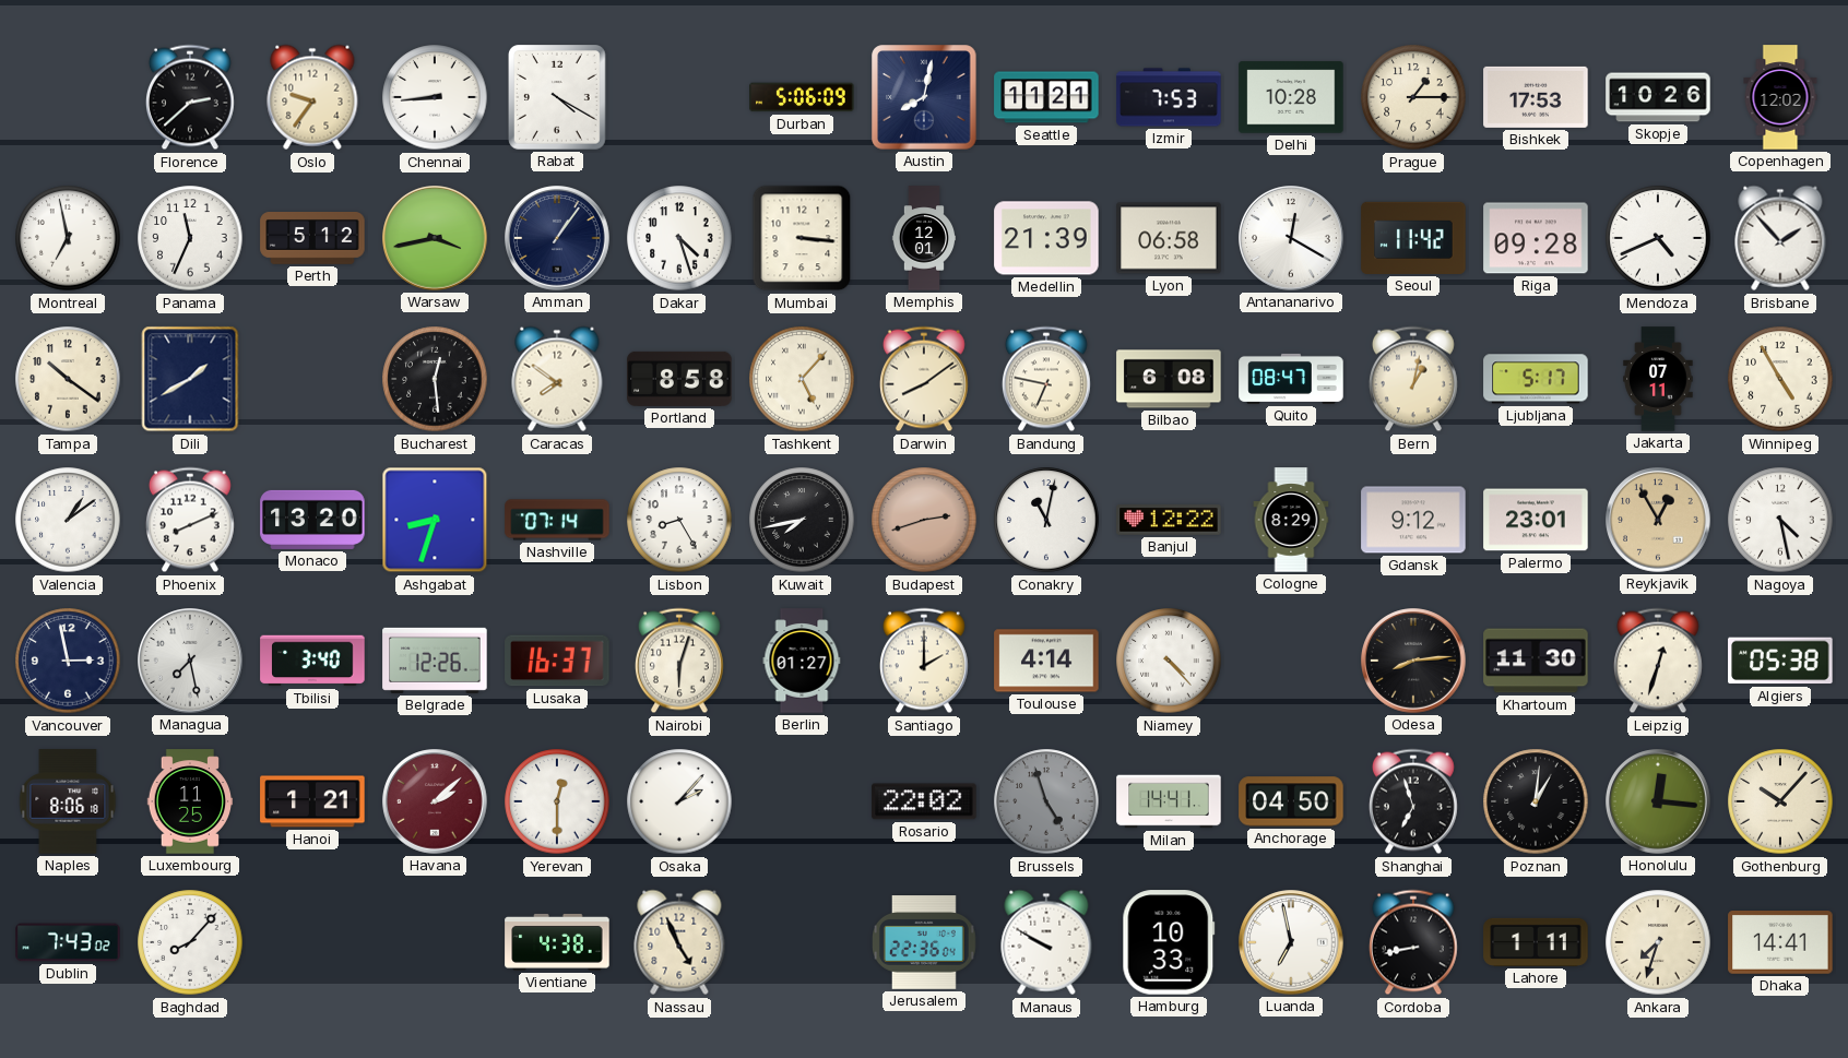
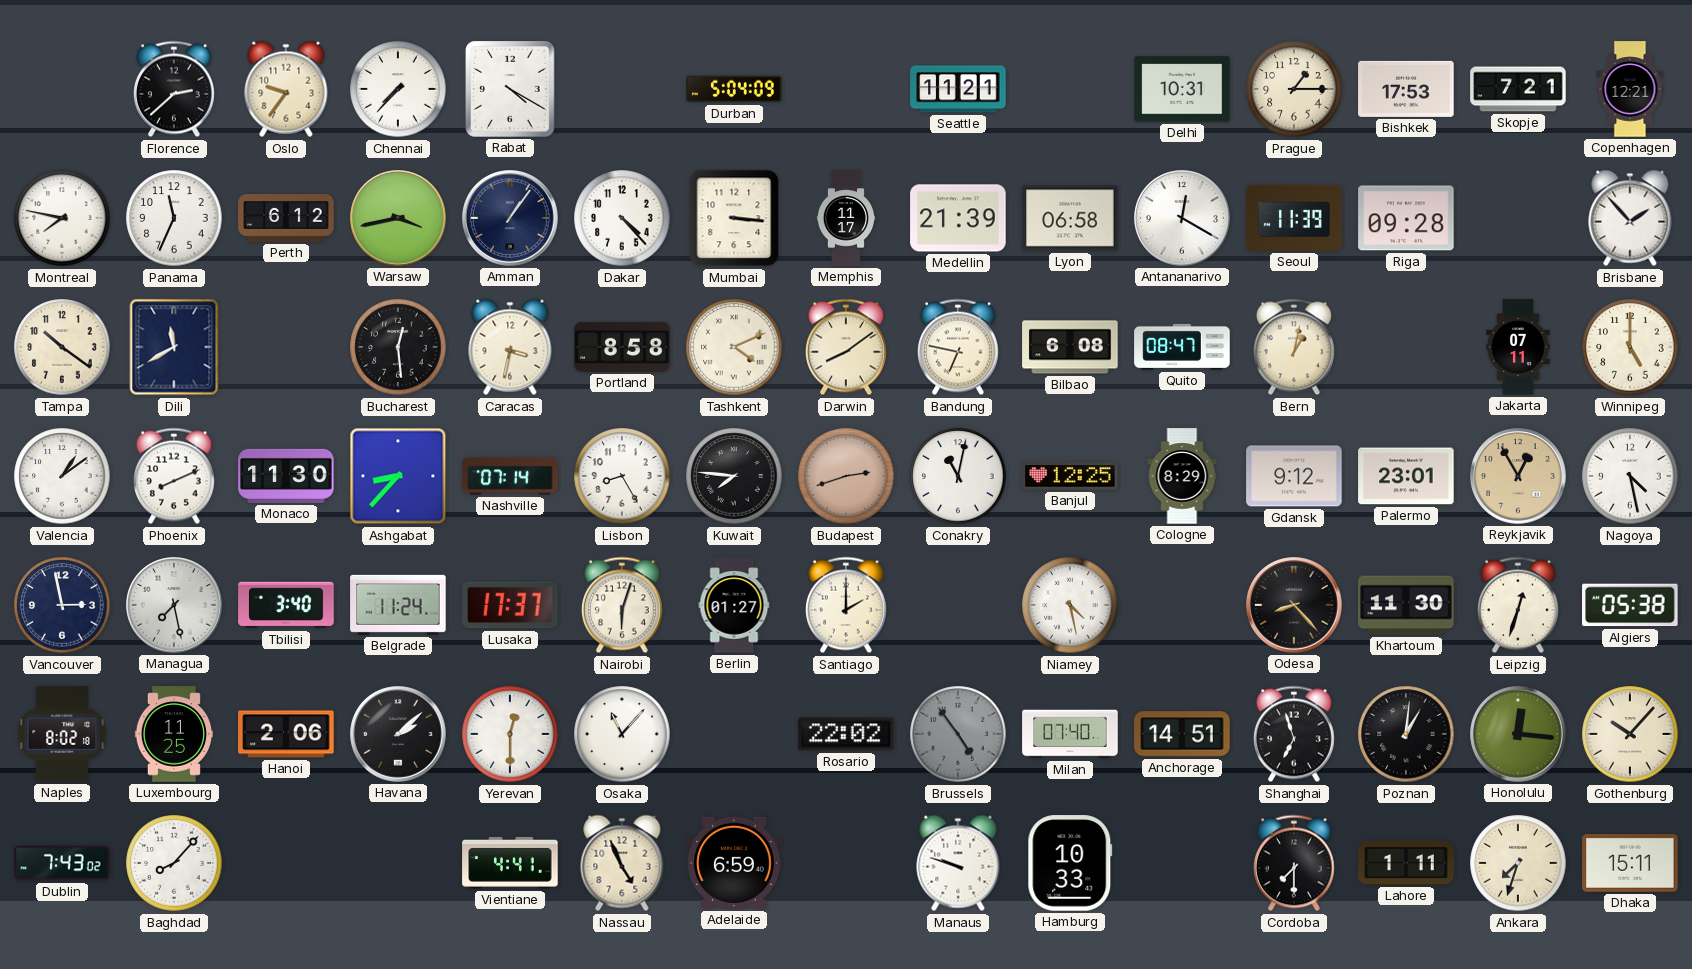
Chennai: 8:44 -> 7:37
Durban: 5:06 -> 5:04
Austin: 8:02 -> none
Izmir: 7:53 -> none
Delhi: 10:28 -> 10:31
Skopje: 10:26 -> 7:21
Copenhagen: 12:02 -> 12:21
Montreal: 6:58 -> 7:47
Perth: 5:12 -> 6:12
Dakar: 4:27 -> 4:23
Memphis: 12:01 -> 11:17
Seoul: 11:42 -> 11:39
Mendoza: 4:41 -> none
Dili: 1:40 -> 11:40
Caracas: 7:51 -> 3:32
Tashkent: 5:07 -> 4:11
Ljubljana: 5:17 -> none
Winnipeg: 4:55 -> 5:00
Monaco: 13:20 -> 11:30
Ashgabat: 8:33 -> 8:37
Kuwait: 7:43 -> 7:46
Banjul: 12:22 -> 12:25
Belgrade: 12:26 -> 11:24
Lusaka: 16:37 -> 17:37
Toulouse: 4:14 -> none
Niamey: 4:23 -> 4:28
Odesa: 8:14 -> 8:23
Naples: 8:06 -> 8:02
Hanoi: 1:21 -> 2:06
Havana dial: burgundy -> black
Osaka: 2:07 -> 11:07
Brussels: 4:57 -> 4:54
Milan: 14:41 -> 07:40
Anchorage: 04:50 -> 14:51
Vientiane: 4:38 -> 4:41
Adelaide: none -> 6:59
Jerusalem: 22:36 -> none
Manaus: 9:50 -> 9:48
Luanda: 6:58 -> none
Cordoba: 8:43 -> 7:30
Dhaka: 14:41 -> 15:11
